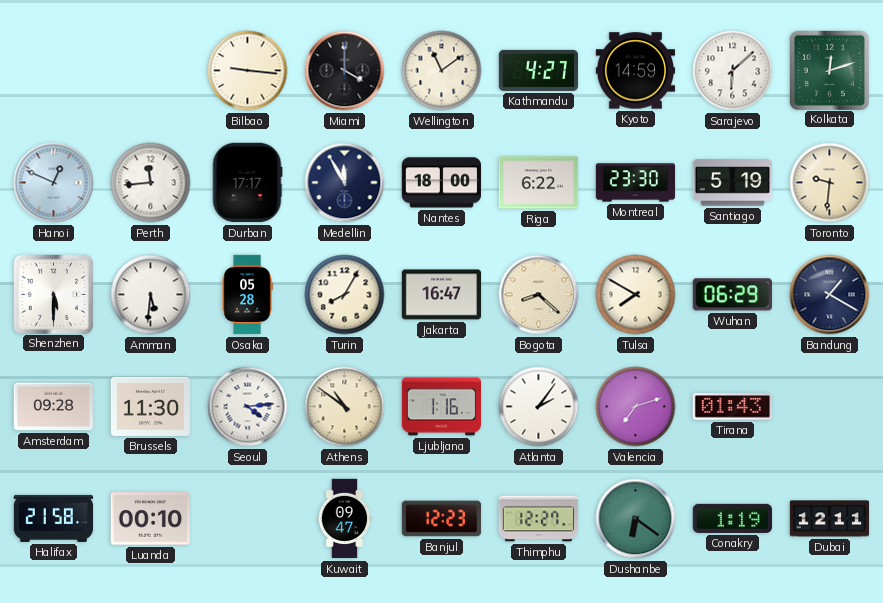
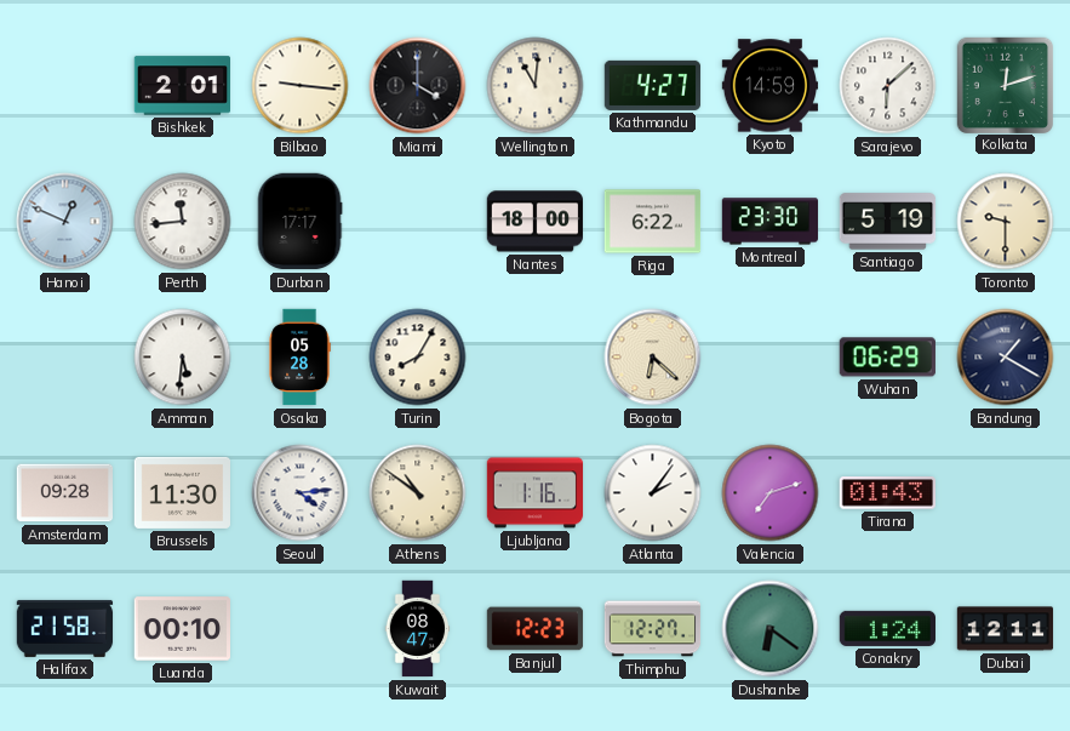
Bishkek: none -> 2:01
Wellington: 11:09 -> 11:01
Medellin: 11:55 -> none
Toronto: 9:31 -> 9:30
Shenzhen: 5:30 -> none
Jakarta: 16:47 -> none
Bogota: 8:22 -> 6:22
Tulsa: 7:50 -> none
Kuwait: 09:47 -> 08:47
Conakry: 1:19 -> 1:24
